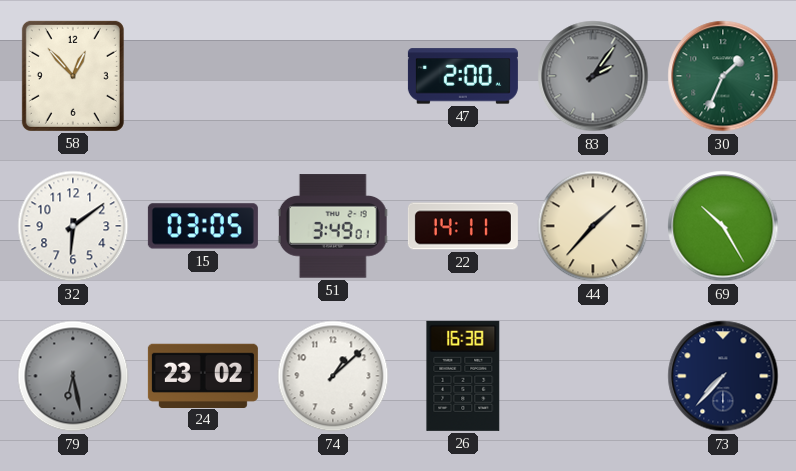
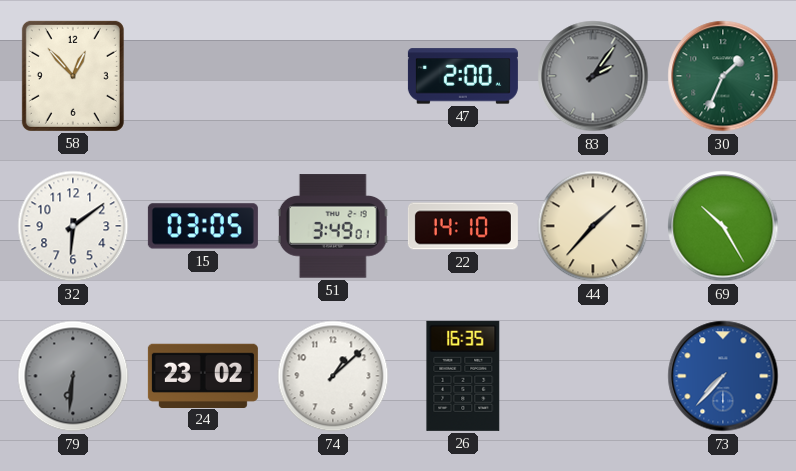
22: 14:11 -> 14:10
79: 6:28 -> 6:31
26: 16:38 -> 16:35
73 dial: navy -> blue
